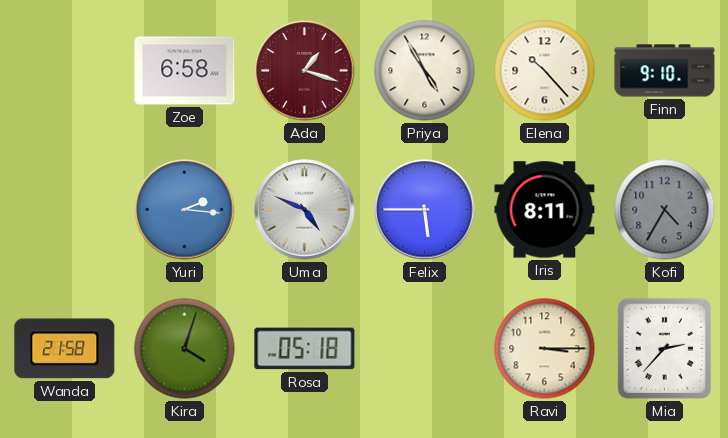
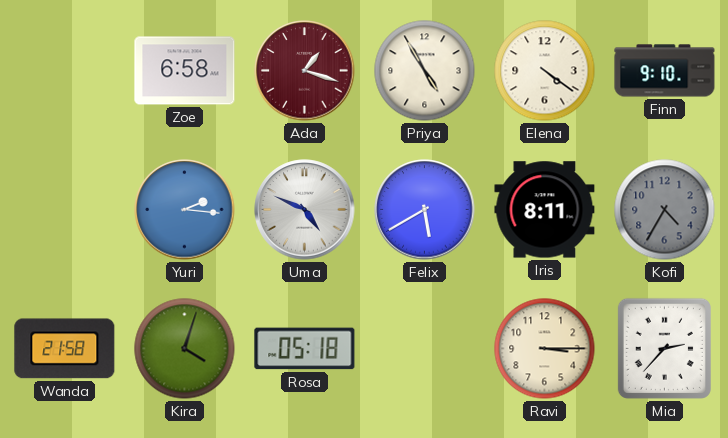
Elena: 10:23 -> 4:21
Felix: 5:45 -> 5:40
